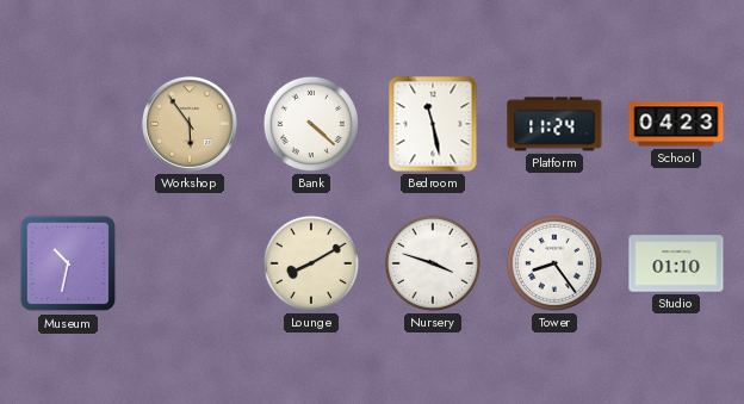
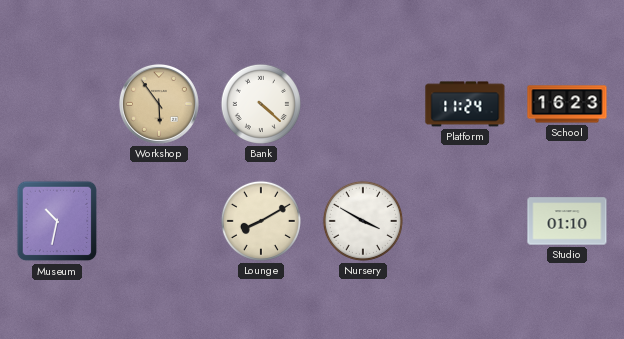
Bedroom: 11:28 -> none
School: 04:23 -> 16:23
Nursery: 3:48 -> 3:50
Tower: 8:24 -> none
